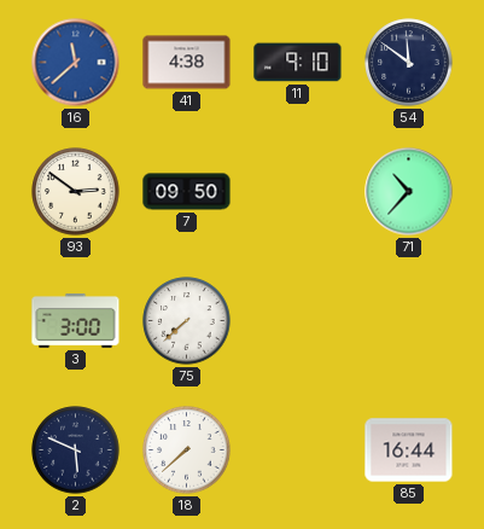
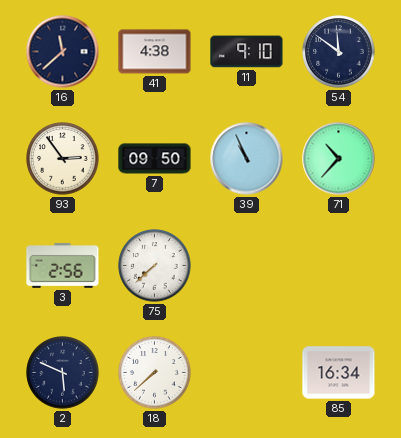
16 dial: blue -> navy
93: 2:51 -> 2:54
39: none -> 10:56
3: 3:00 -> 2:56
85: 16:44 -> 16:34
